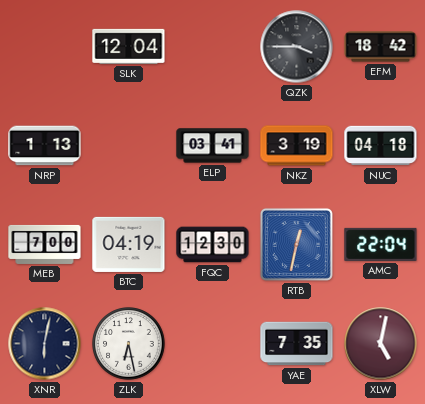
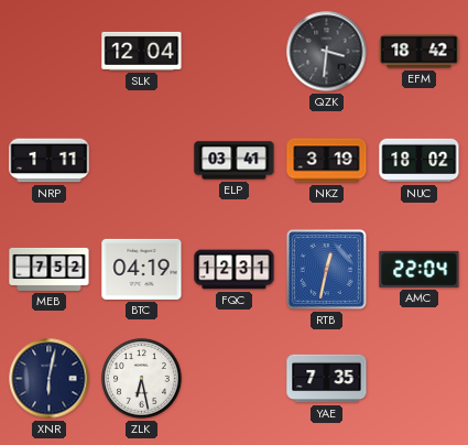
QZK: 3:45 -> 3:31
NRP: 1:13 -> 1:11
NUC: 04:18 -> 18:02
MEB: 7:00 -> 7:52
FQC: 12:30 -> 12:31
XLW: 5:02 -> none
